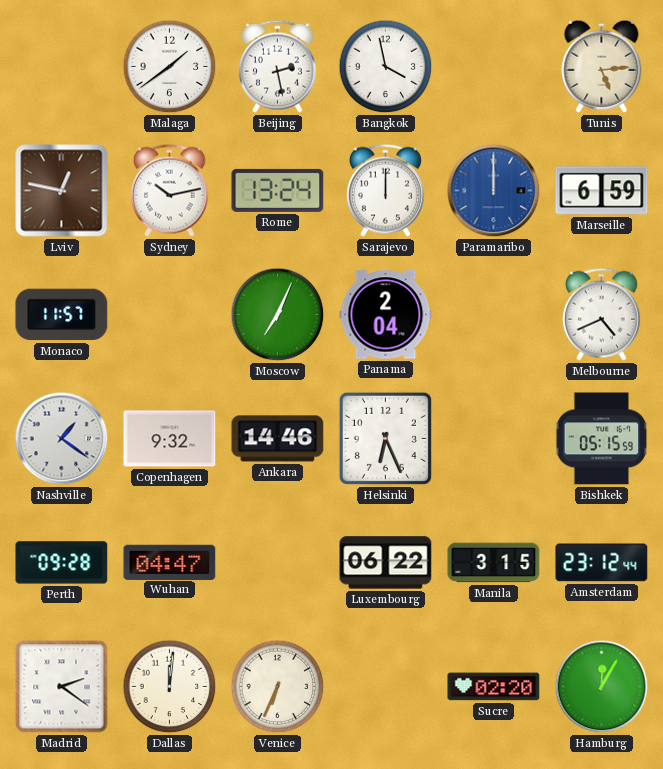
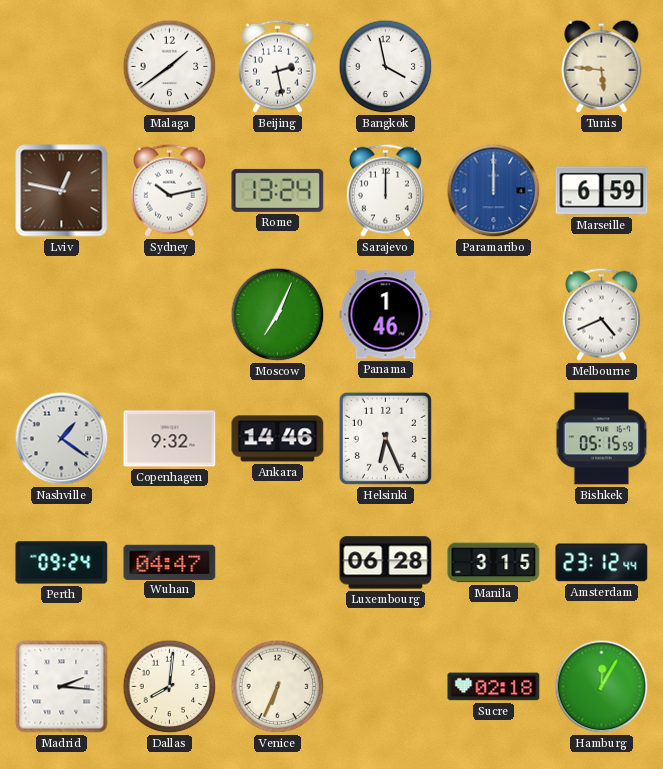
Tunis: 5:14 -> 5:46
Monaco: 11:57 -> none
Panama: 2:04 -> 1:46
Perth: 09:28 -> 09:24
Luxembourg: 06:22 -> 06:28
Madrid: 2:21 -> 2:16
Dallas: 12:01 -> 8:01
Sucre: 02:20 -> 02:18
